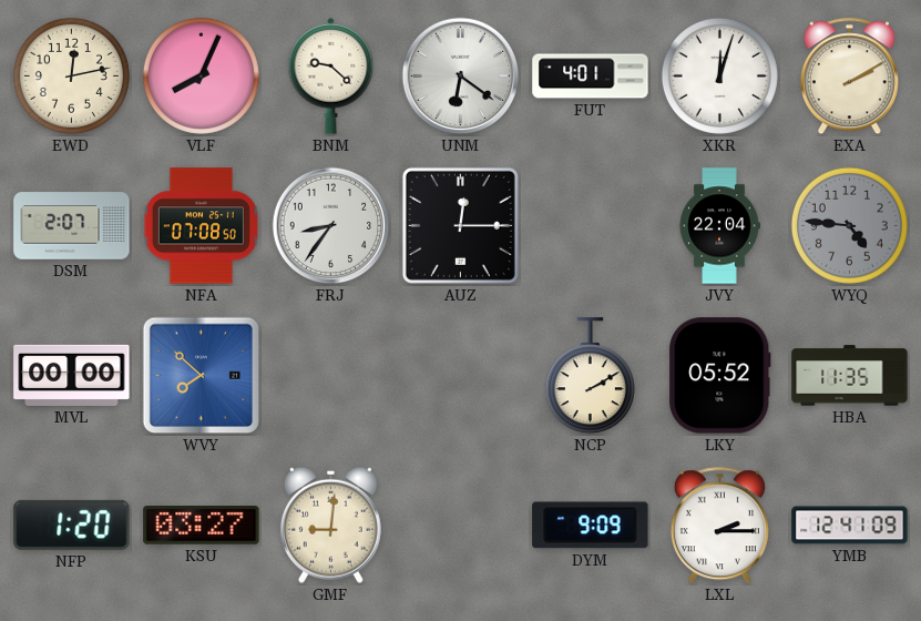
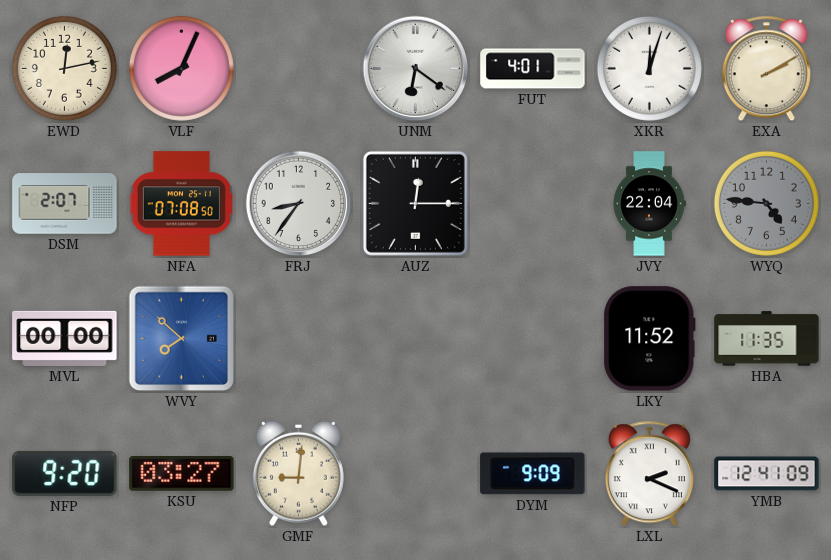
BNM: 9:22 -> none
NCP: 2:10 -> none
LKY: 05:52 -> 11:52
NFP: 1:20 -> 9:20
LXL: 2:15 -> 2:19
